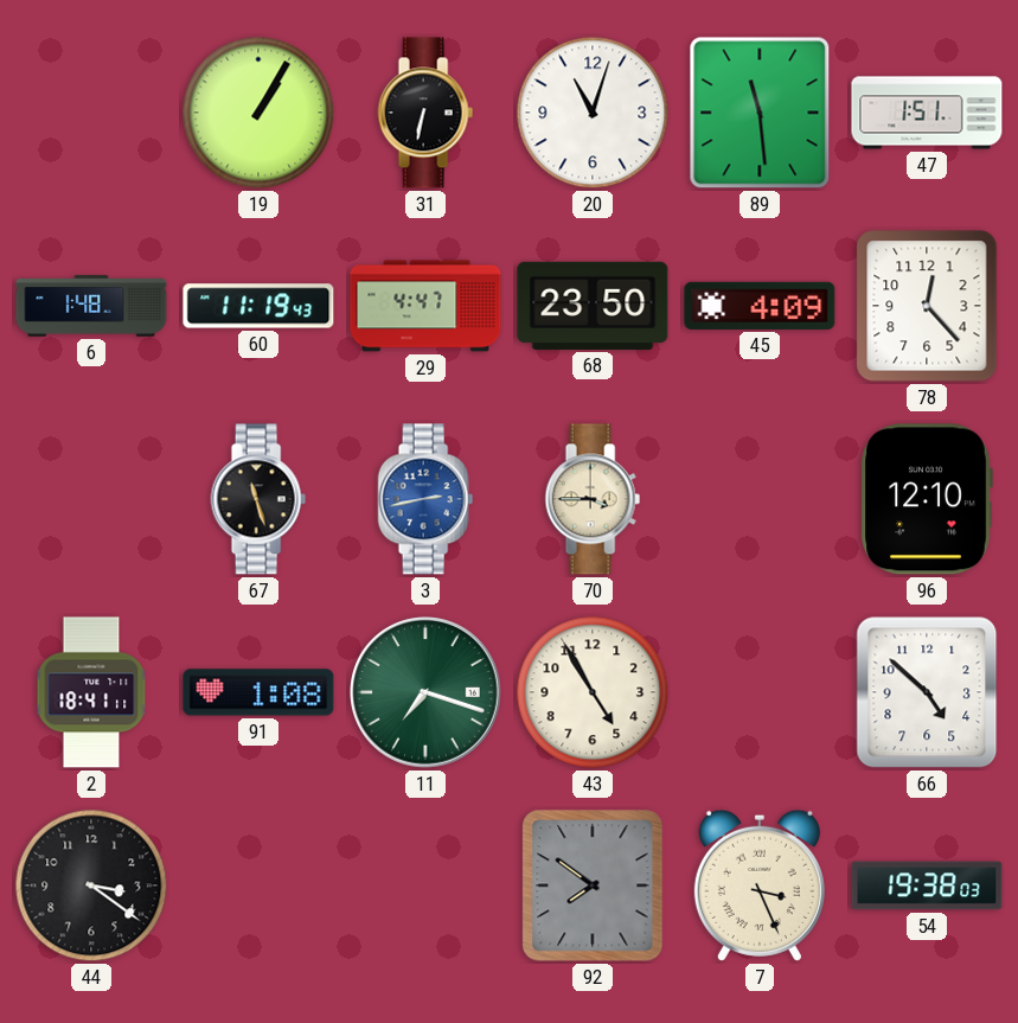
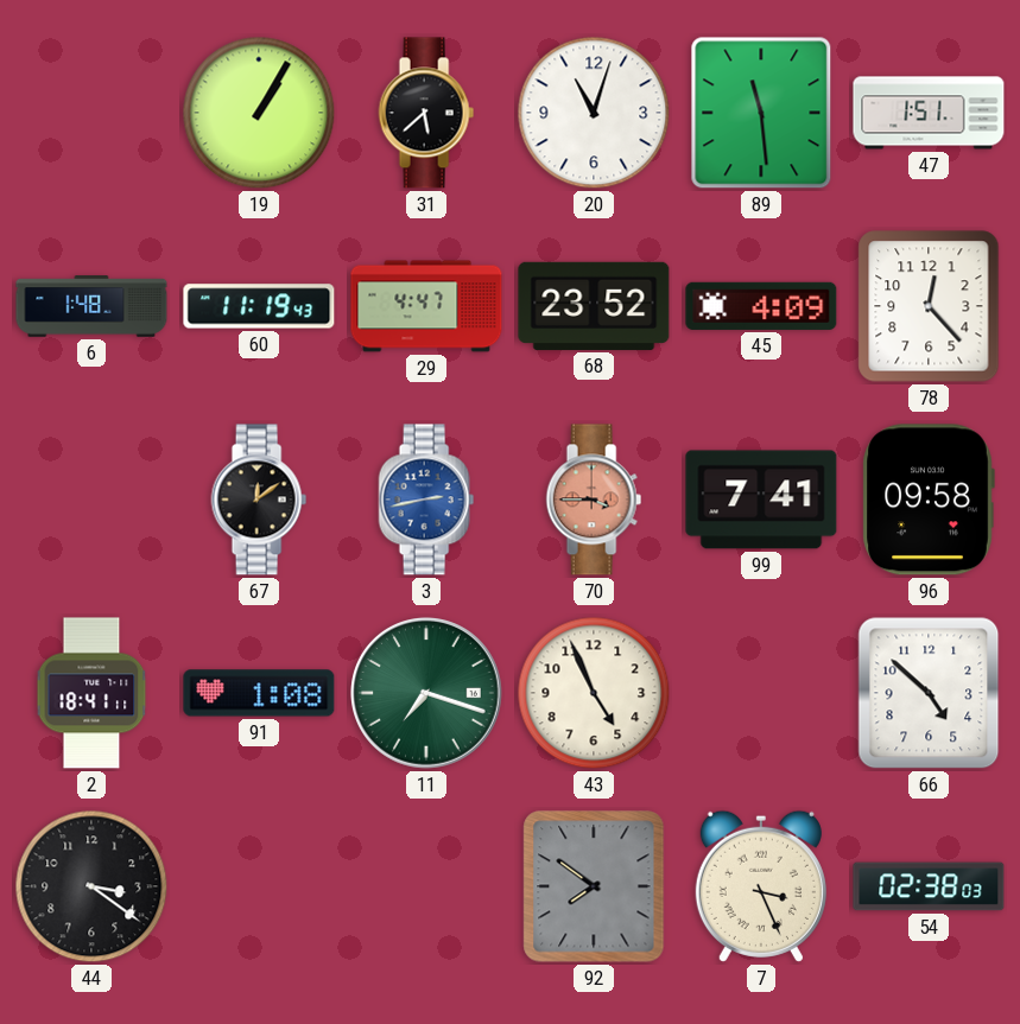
31: 6:32 -> 5:38
68: 23:50 -> 23:52
67: 11:27 -> 12:09
70 dial: cream -> salmon
99: none -> 7:41
96: 12:10 -> 09:58
43: 4:55 -> 4:56
54: 19:38 -> 02:38
